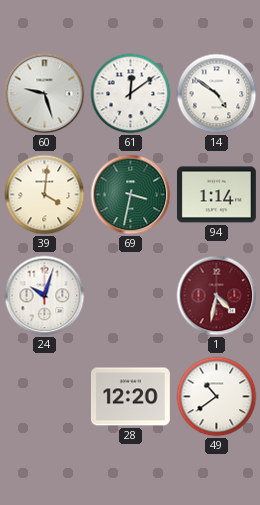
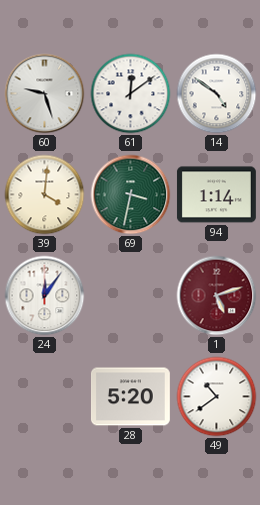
24: 10:03 -> 12:06
1: 4:32 -> 5:12
28: 12:20 -> 5:20
